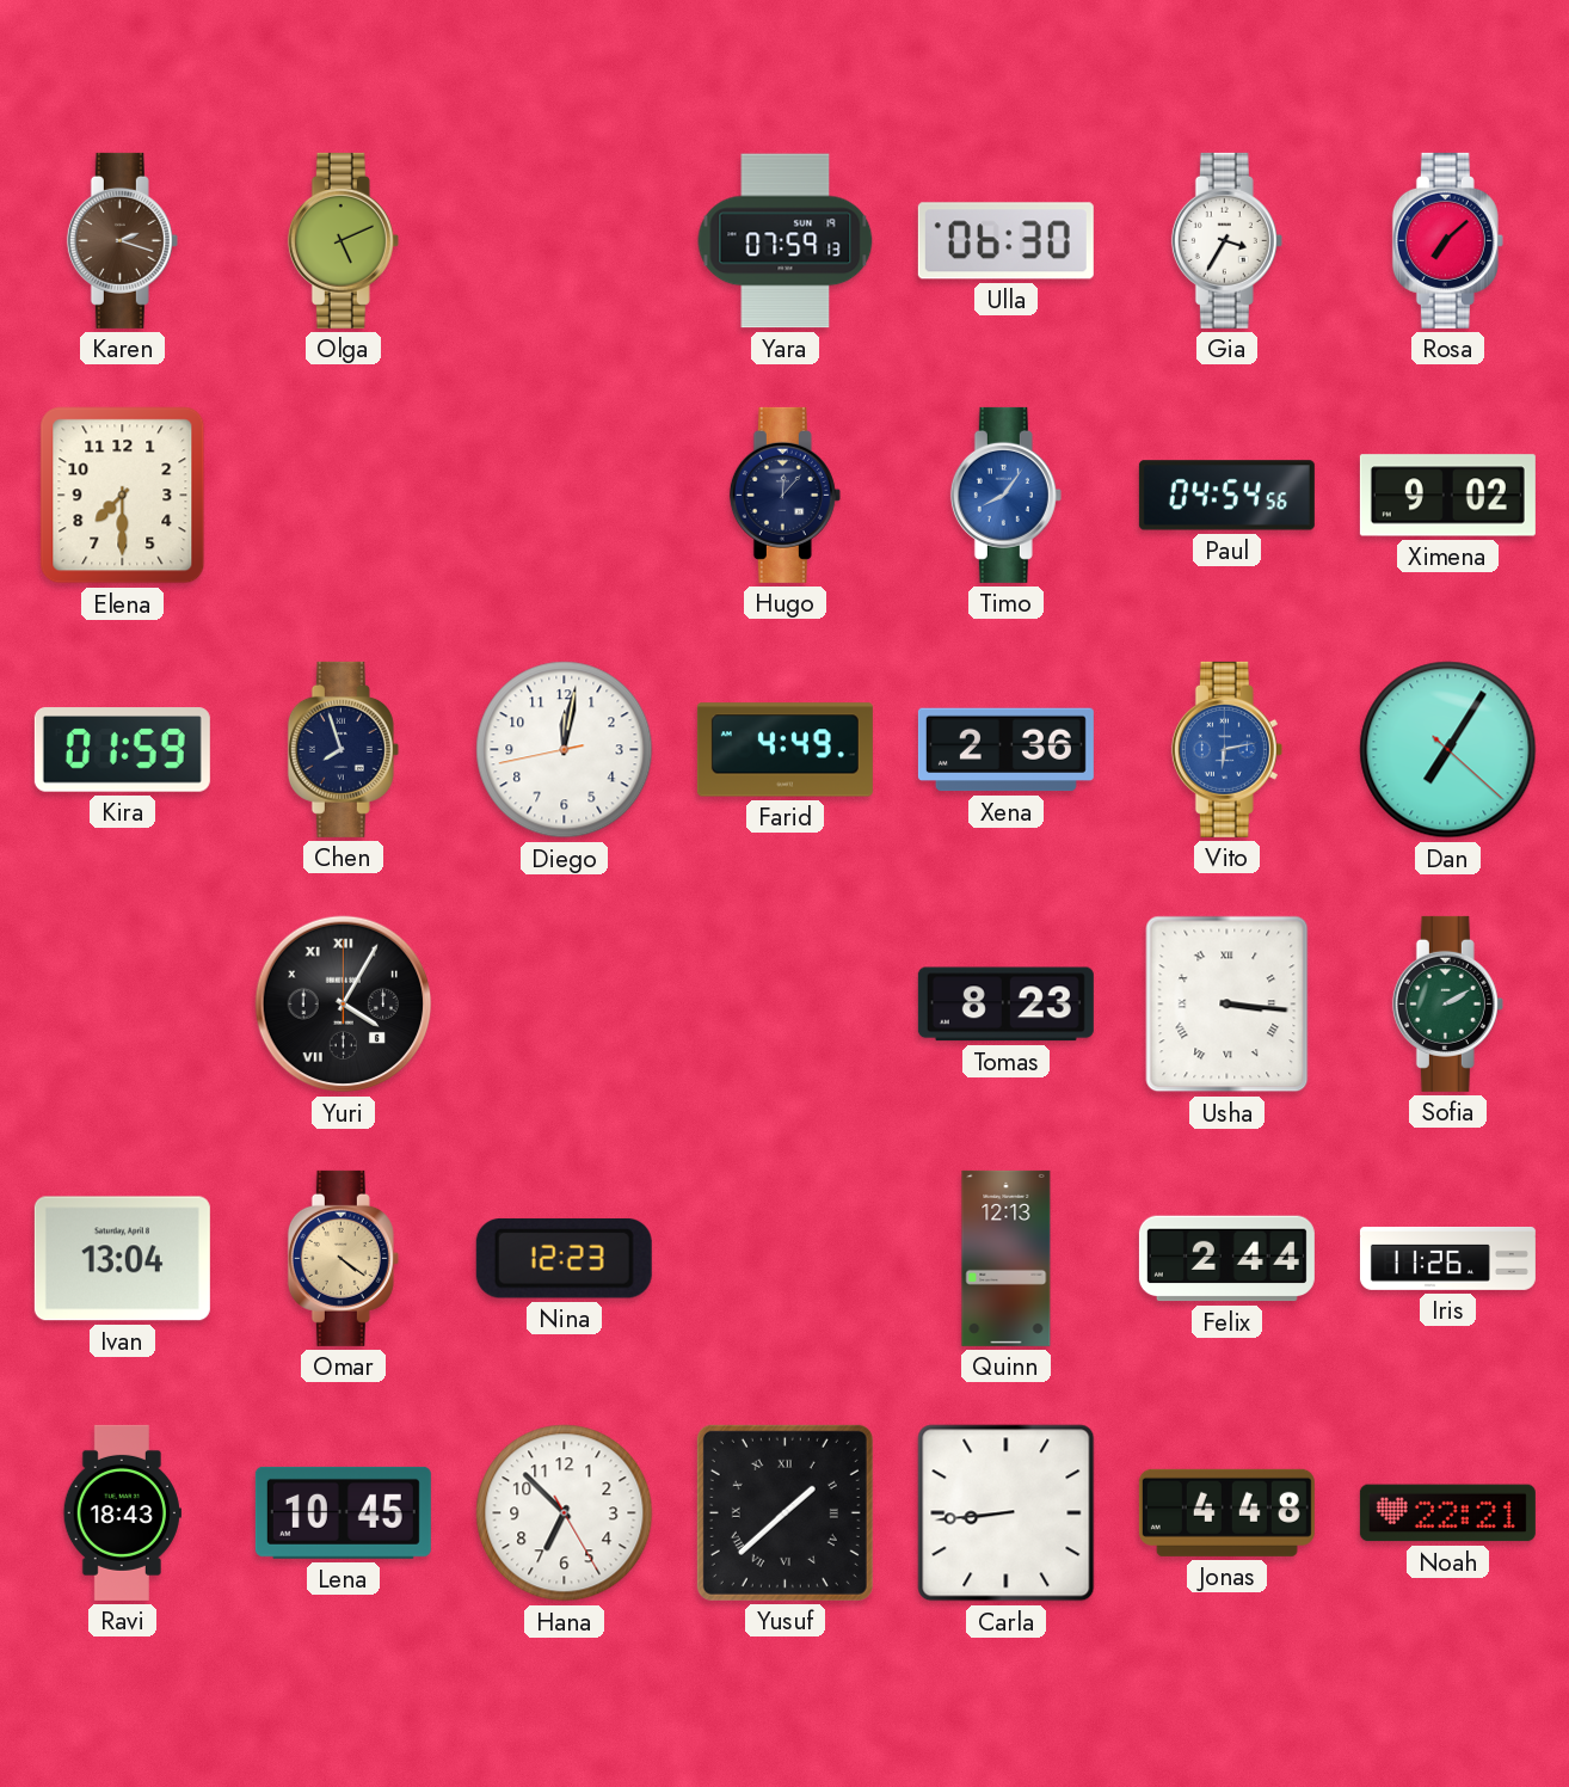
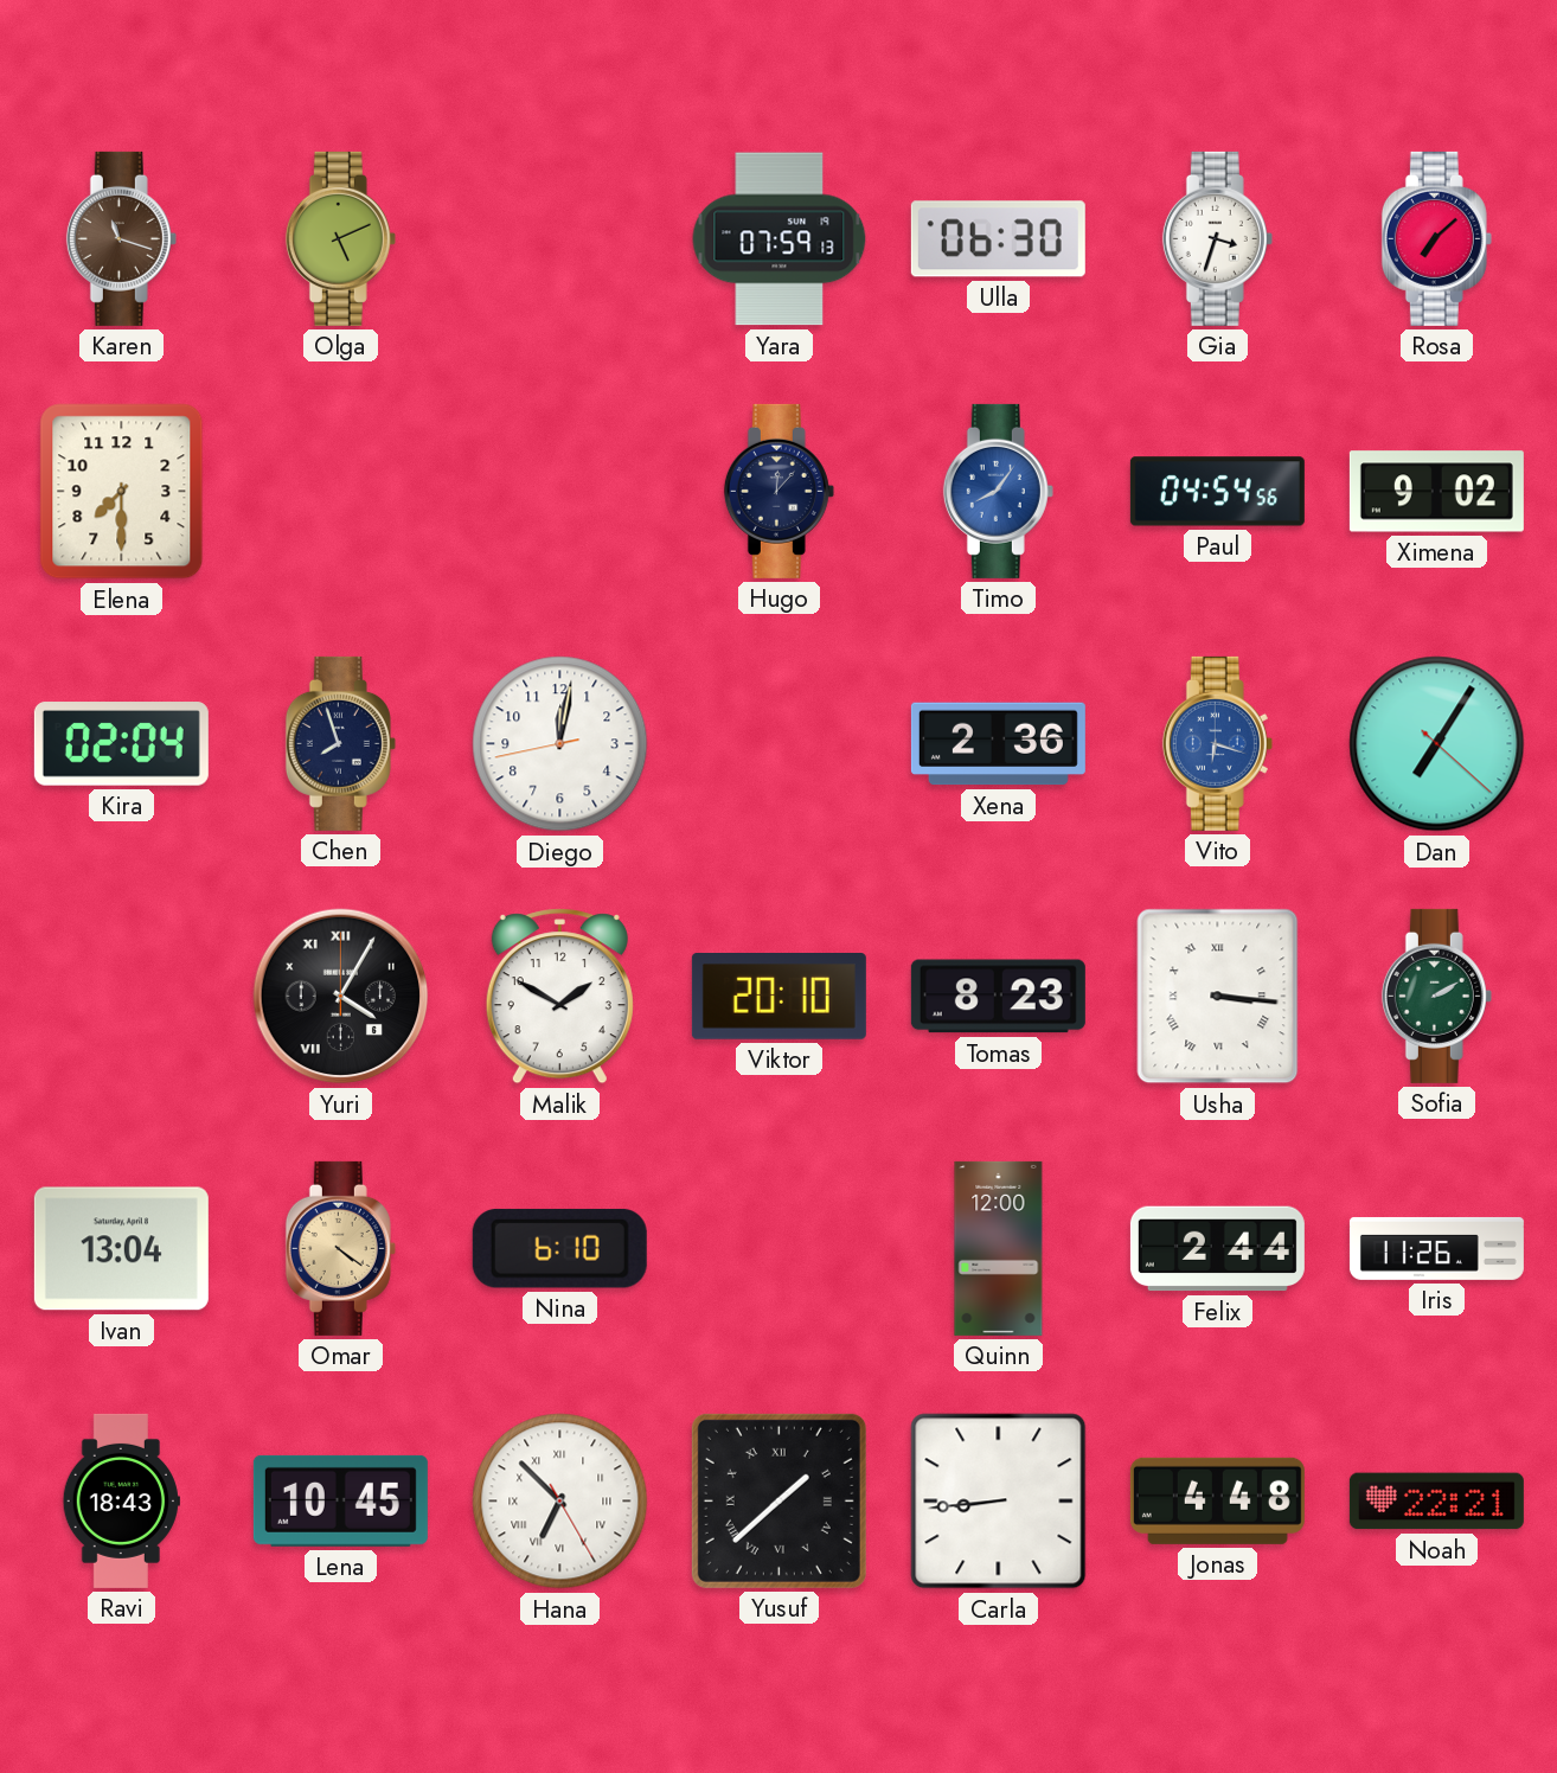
Karen: 2:18 -> 11:18
Gia: 3:35 -> 3:33
Kira: 01:59 -> 02:04
Farid: 4:49 -> none
Vito: 6:13 -> 6:18
Malik: none -> 1:50
Viktor: none -> 20:10
Nina: 12:23 -> 6:10
Quinn: 12:13 -> 12:00
Hana numerals: Arabic -> Roman
